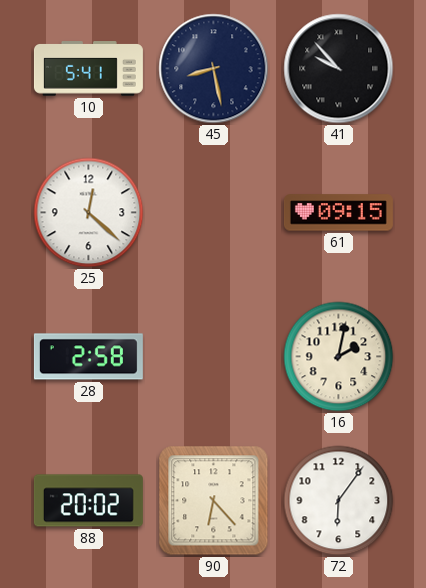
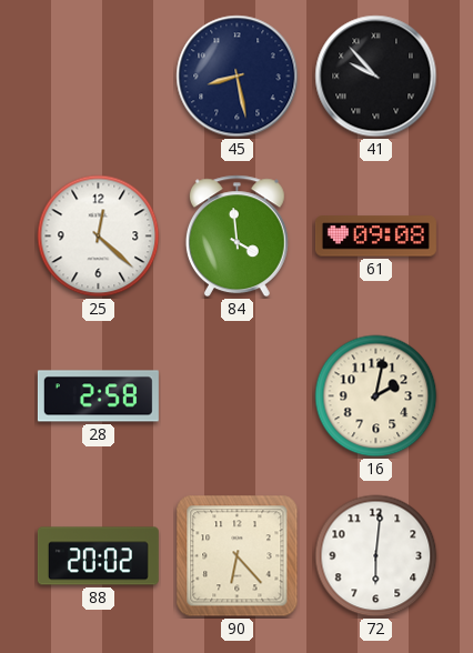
10: 5:41 -> none
84: none -> 3:59
61: 09:15 -> 09:08
72: 6:06 -> 6:01
